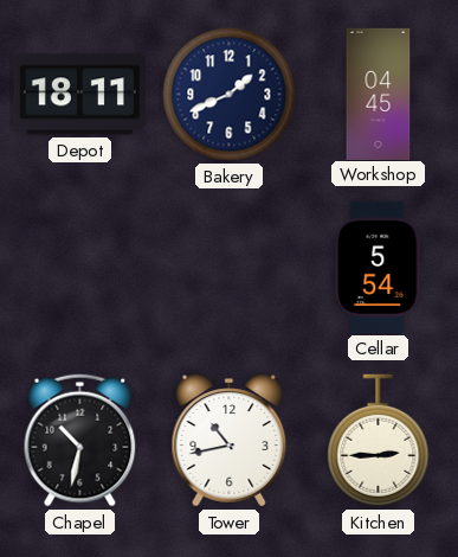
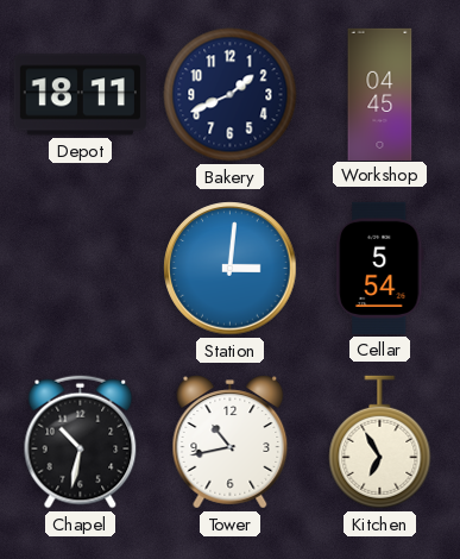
Station: none -> 3:01
Kitchen: 2:45 -> 6:55
